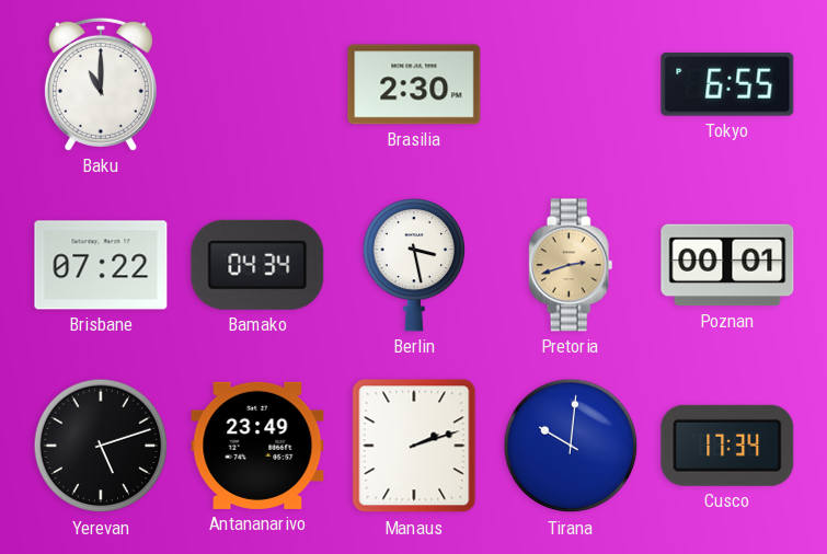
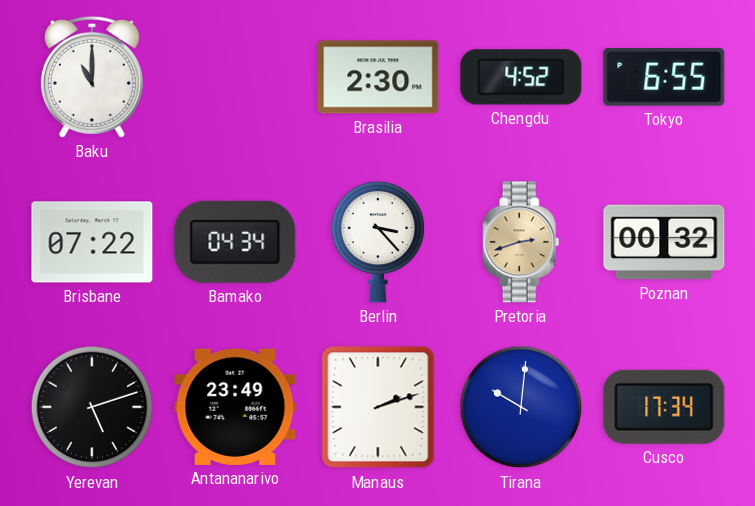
Chengdu: none -> 4:52
Berlin: 3:28 -> 3:23
Poznan: 00:01 -> 00:32
